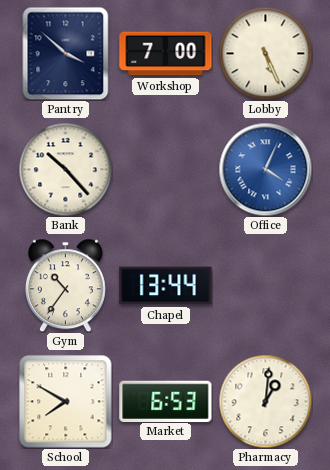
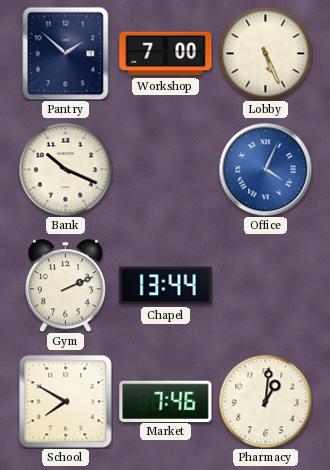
Pantry: 3:52 -> 1:52
Bank: 10:23 -> 10:19
Gym: 10:36 -> 2:11
Market: 6:53 -> 7:46
